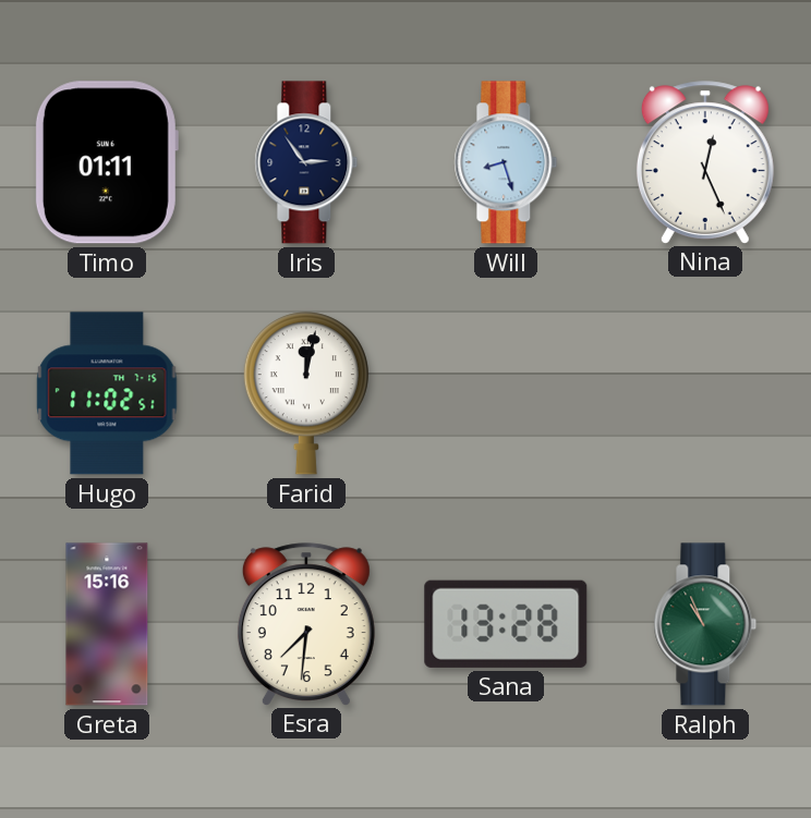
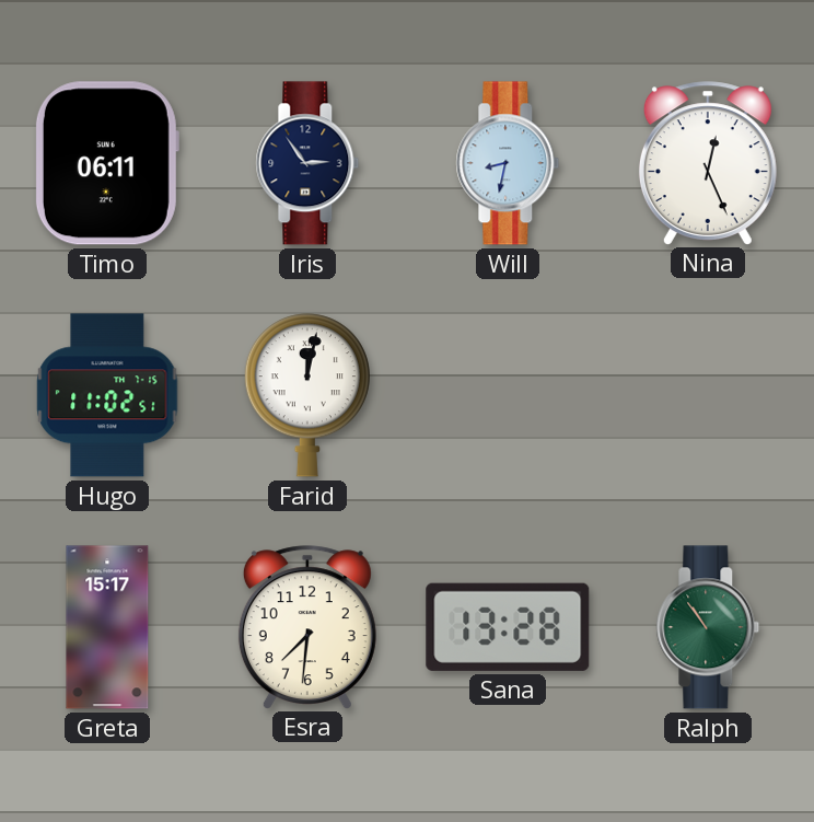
Timo: 01:11 -> 06:11
Will: 8:27 -> 8:32
Greta: 15:16 -> 15:17
Ralph: 10:56 -> 10:54
